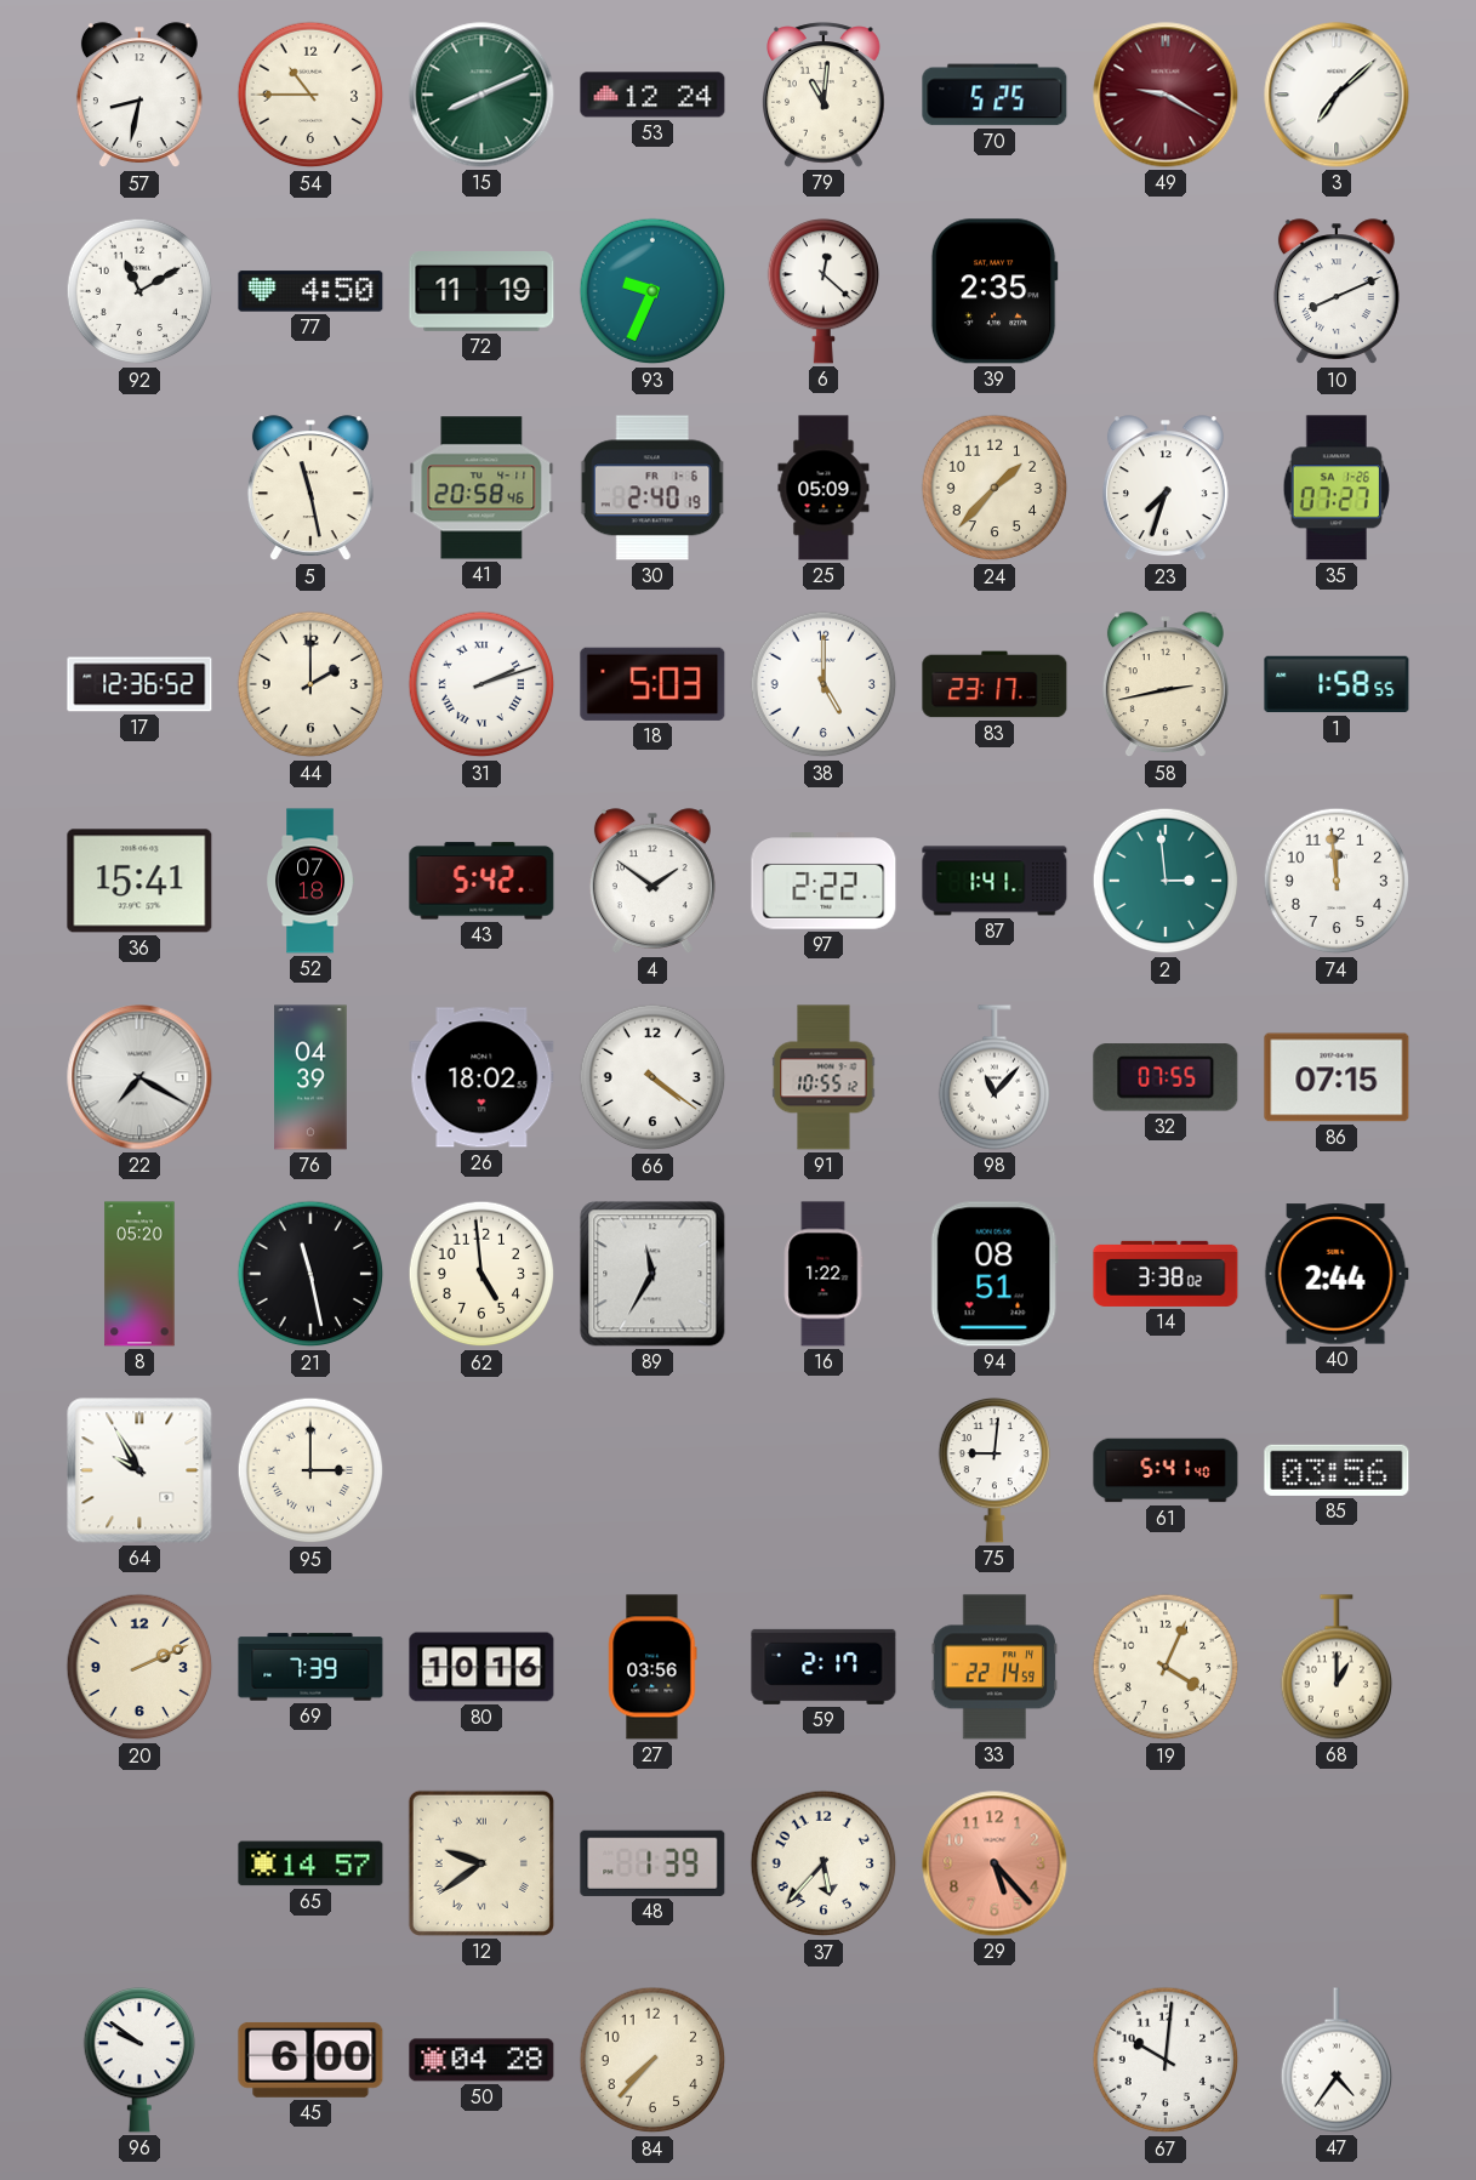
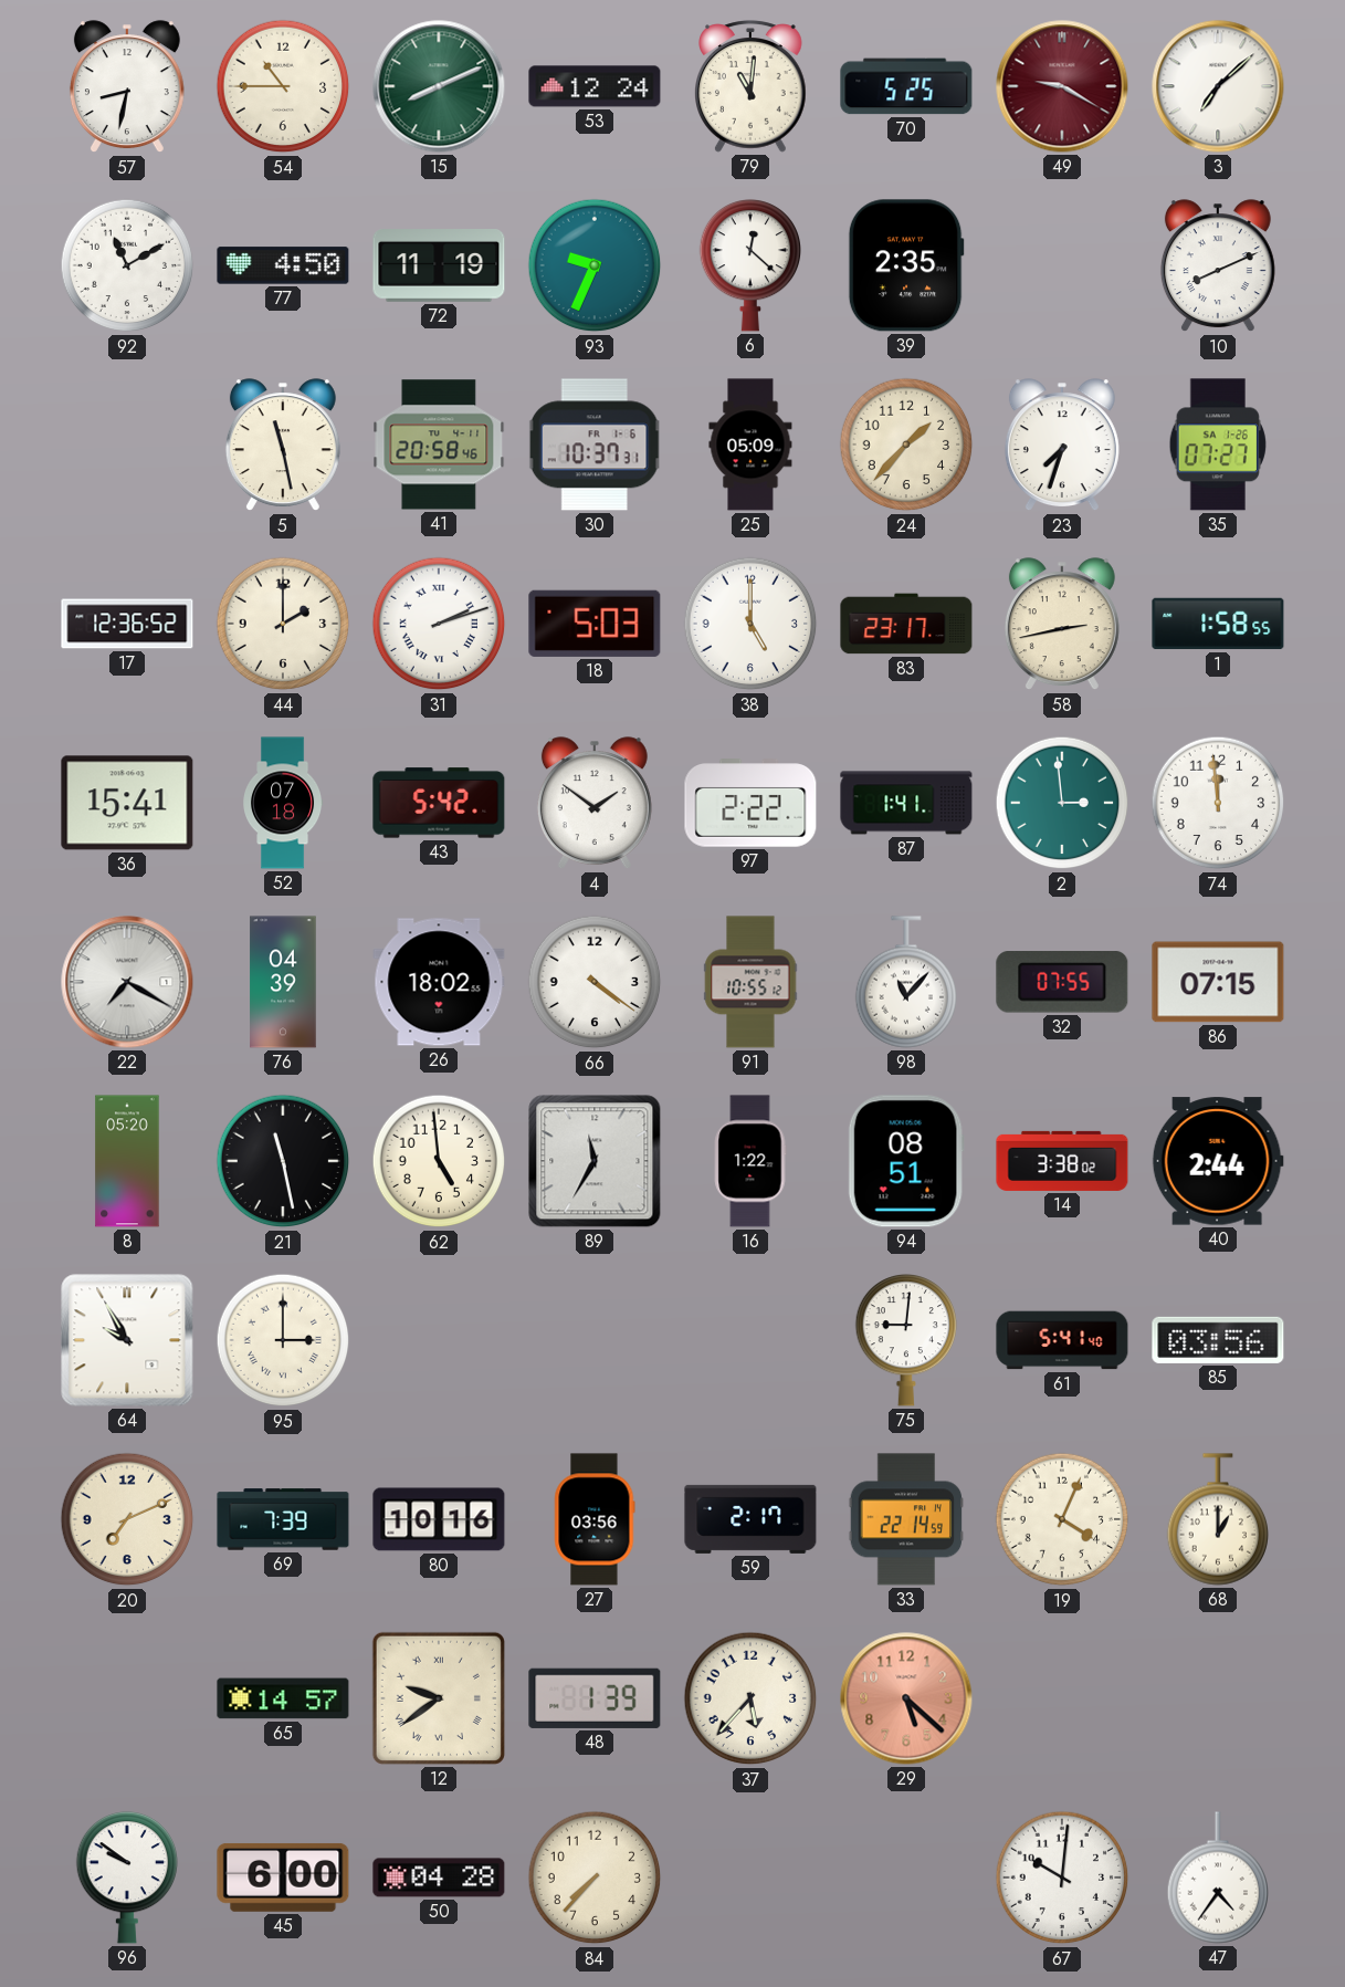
30: 2:40 -> 10:37
20: 2:11 -> 7:11
29: 5:23 -> 5:22
